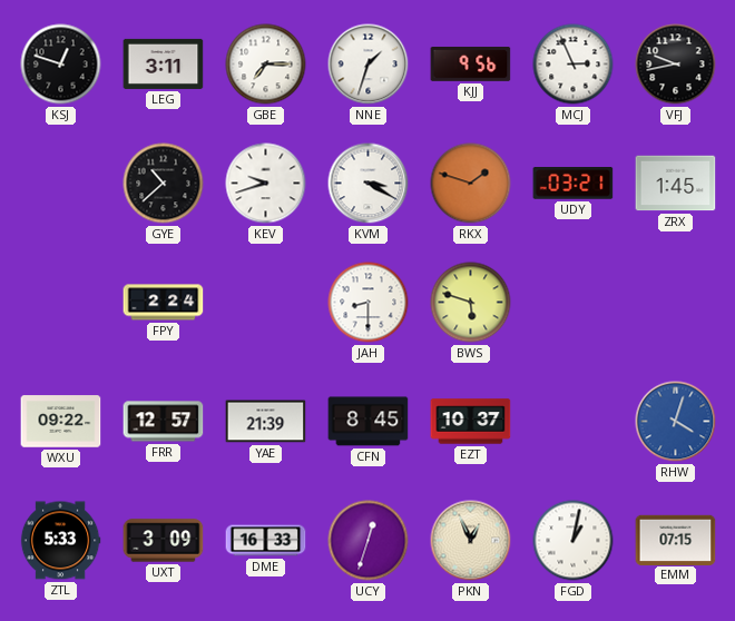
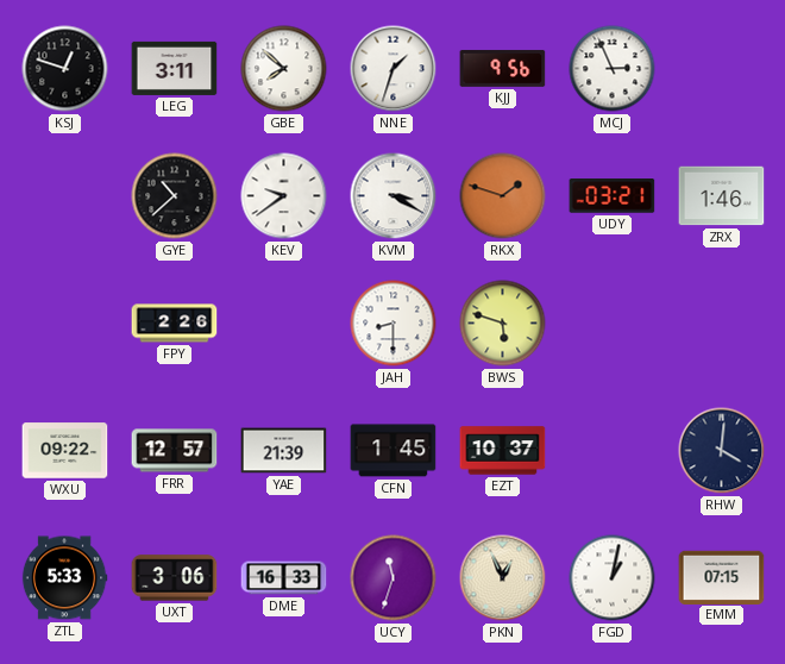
GBE: 7:15 -> 7:52
VFJ: 9:43 -> none
KEV: 9:42 -> 9:39
ZRX: 1:45 -> 1:46
FPY: 2:24 -> 2:26
CFN: 8:45 -> 1:45
RHW: 4:03 -> 4:01
RHW dial: blue -> navy
UXT: 3:09 -> 3:06
UCY: 12:33 -> 11:33
